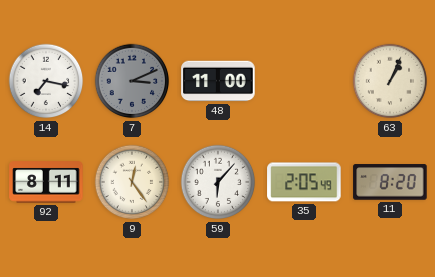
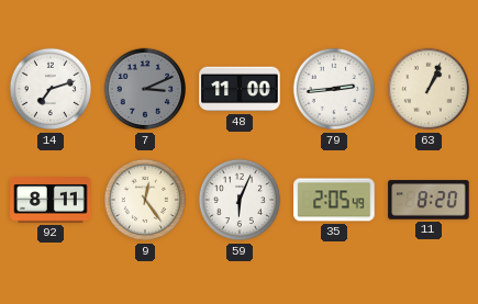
14: 7:17 -> 7:12
79: none -> 2:44
59: 6:07 -> 6:04
